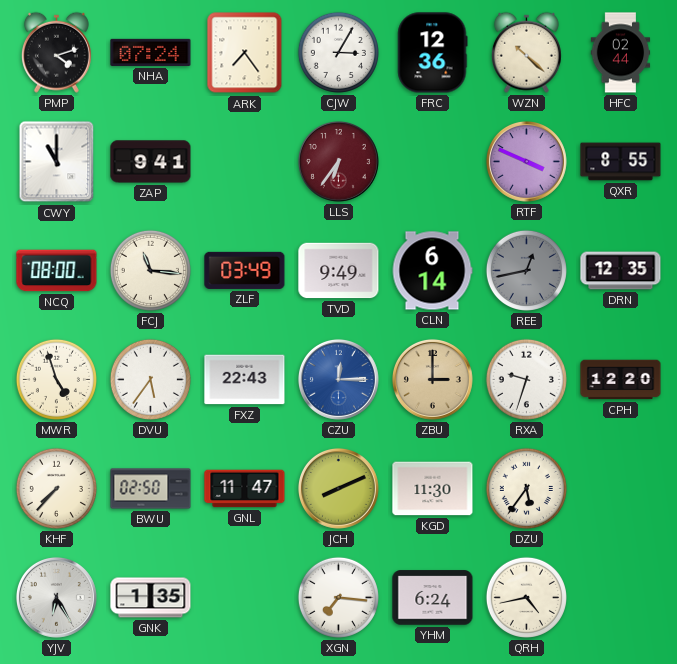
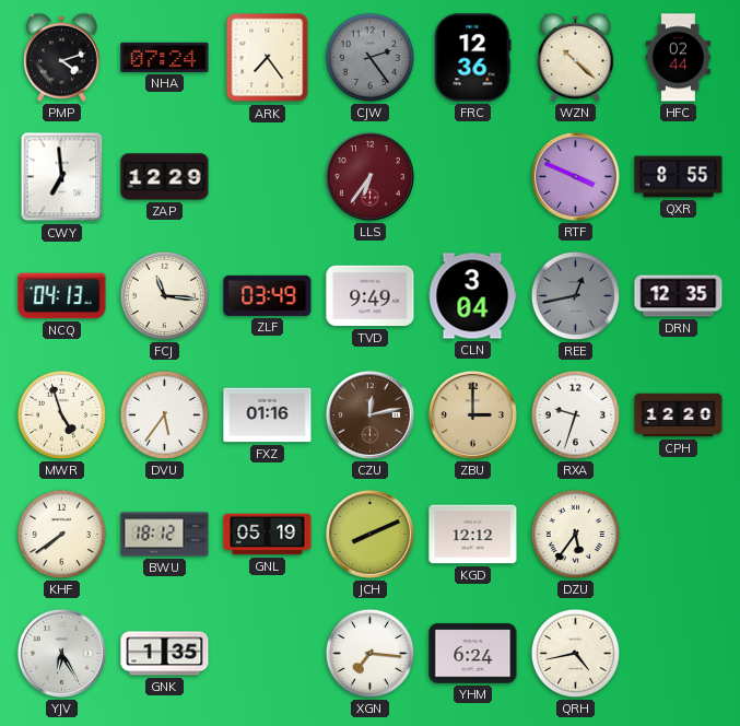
CJW: 3:05 -> 2:24
CJW dial: white -> grey
CWY: 11:00 -> 6:59
ZAP: 9:41 -> 12:29
NCQ: 08:00 -> 04:13
CLN: 6:14 -> 3:04
FXZ: 22:43 -> 01:16
CZU: 12:15 -> 12:13
CZU dial: blue -> brown
KHF: 7:37 -> 7:39
BWU: 02:50 -> 18:12
GNL: 11:47 -> 05:19
KGD: 11:30 -> 12:12
